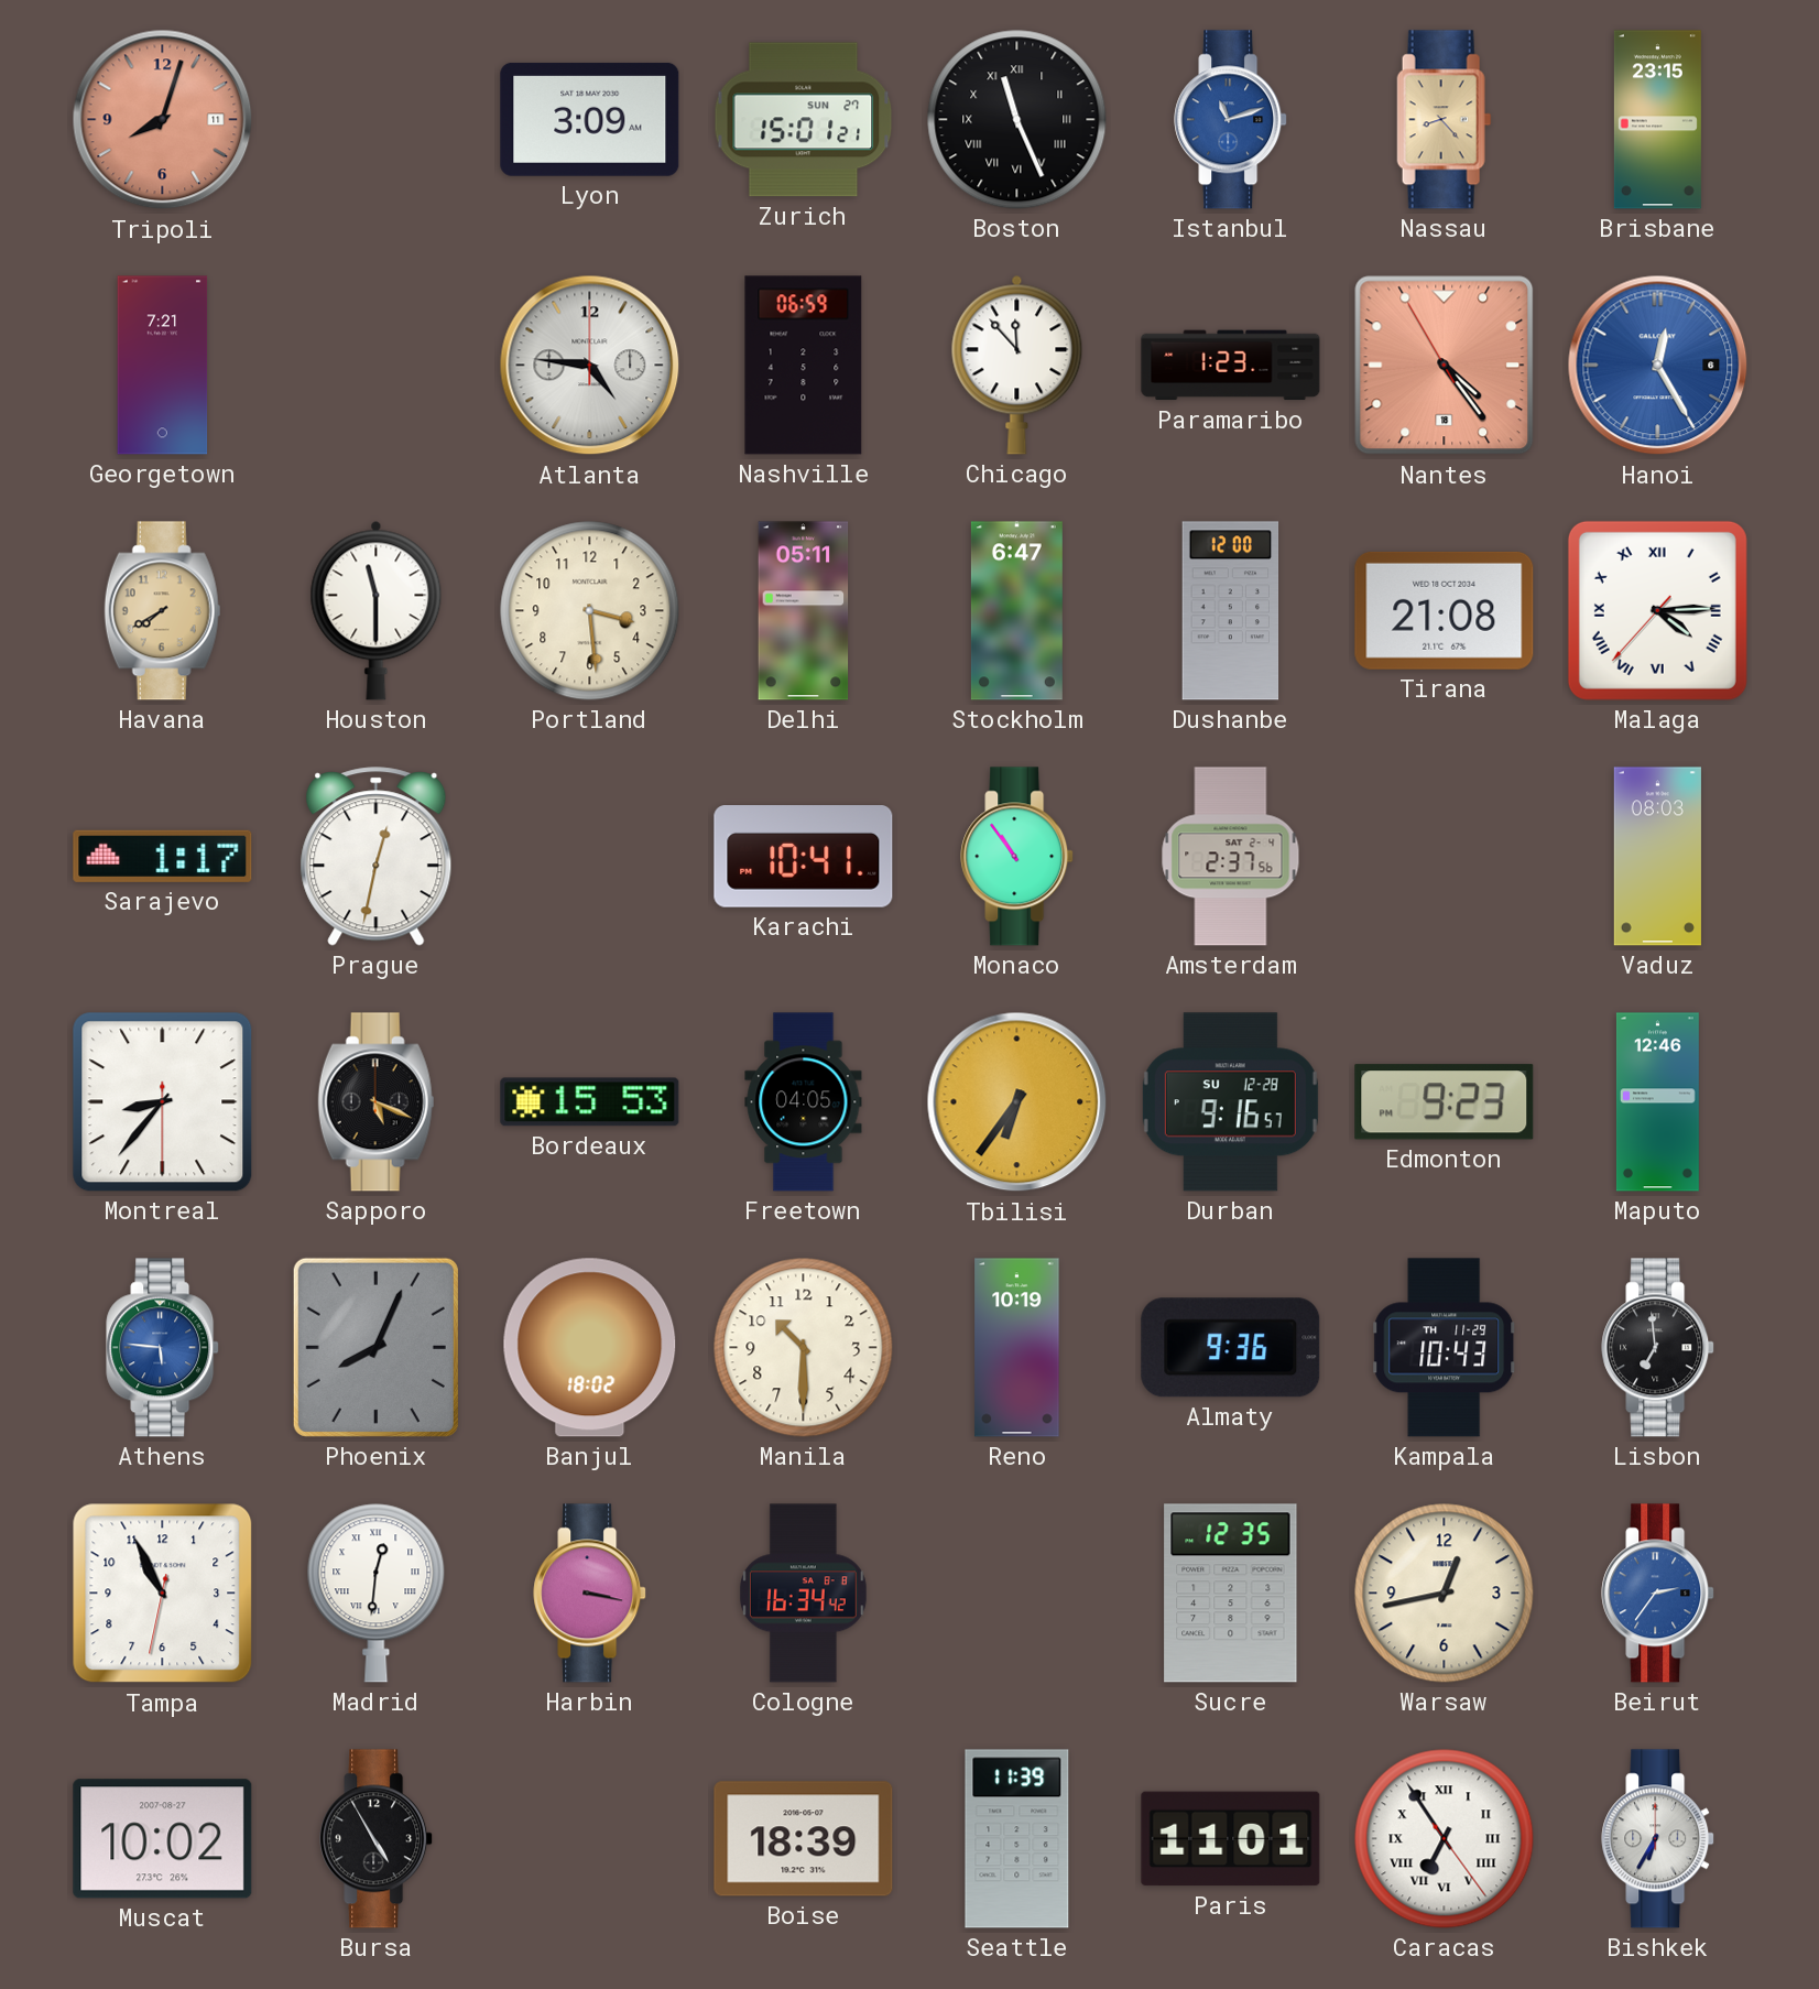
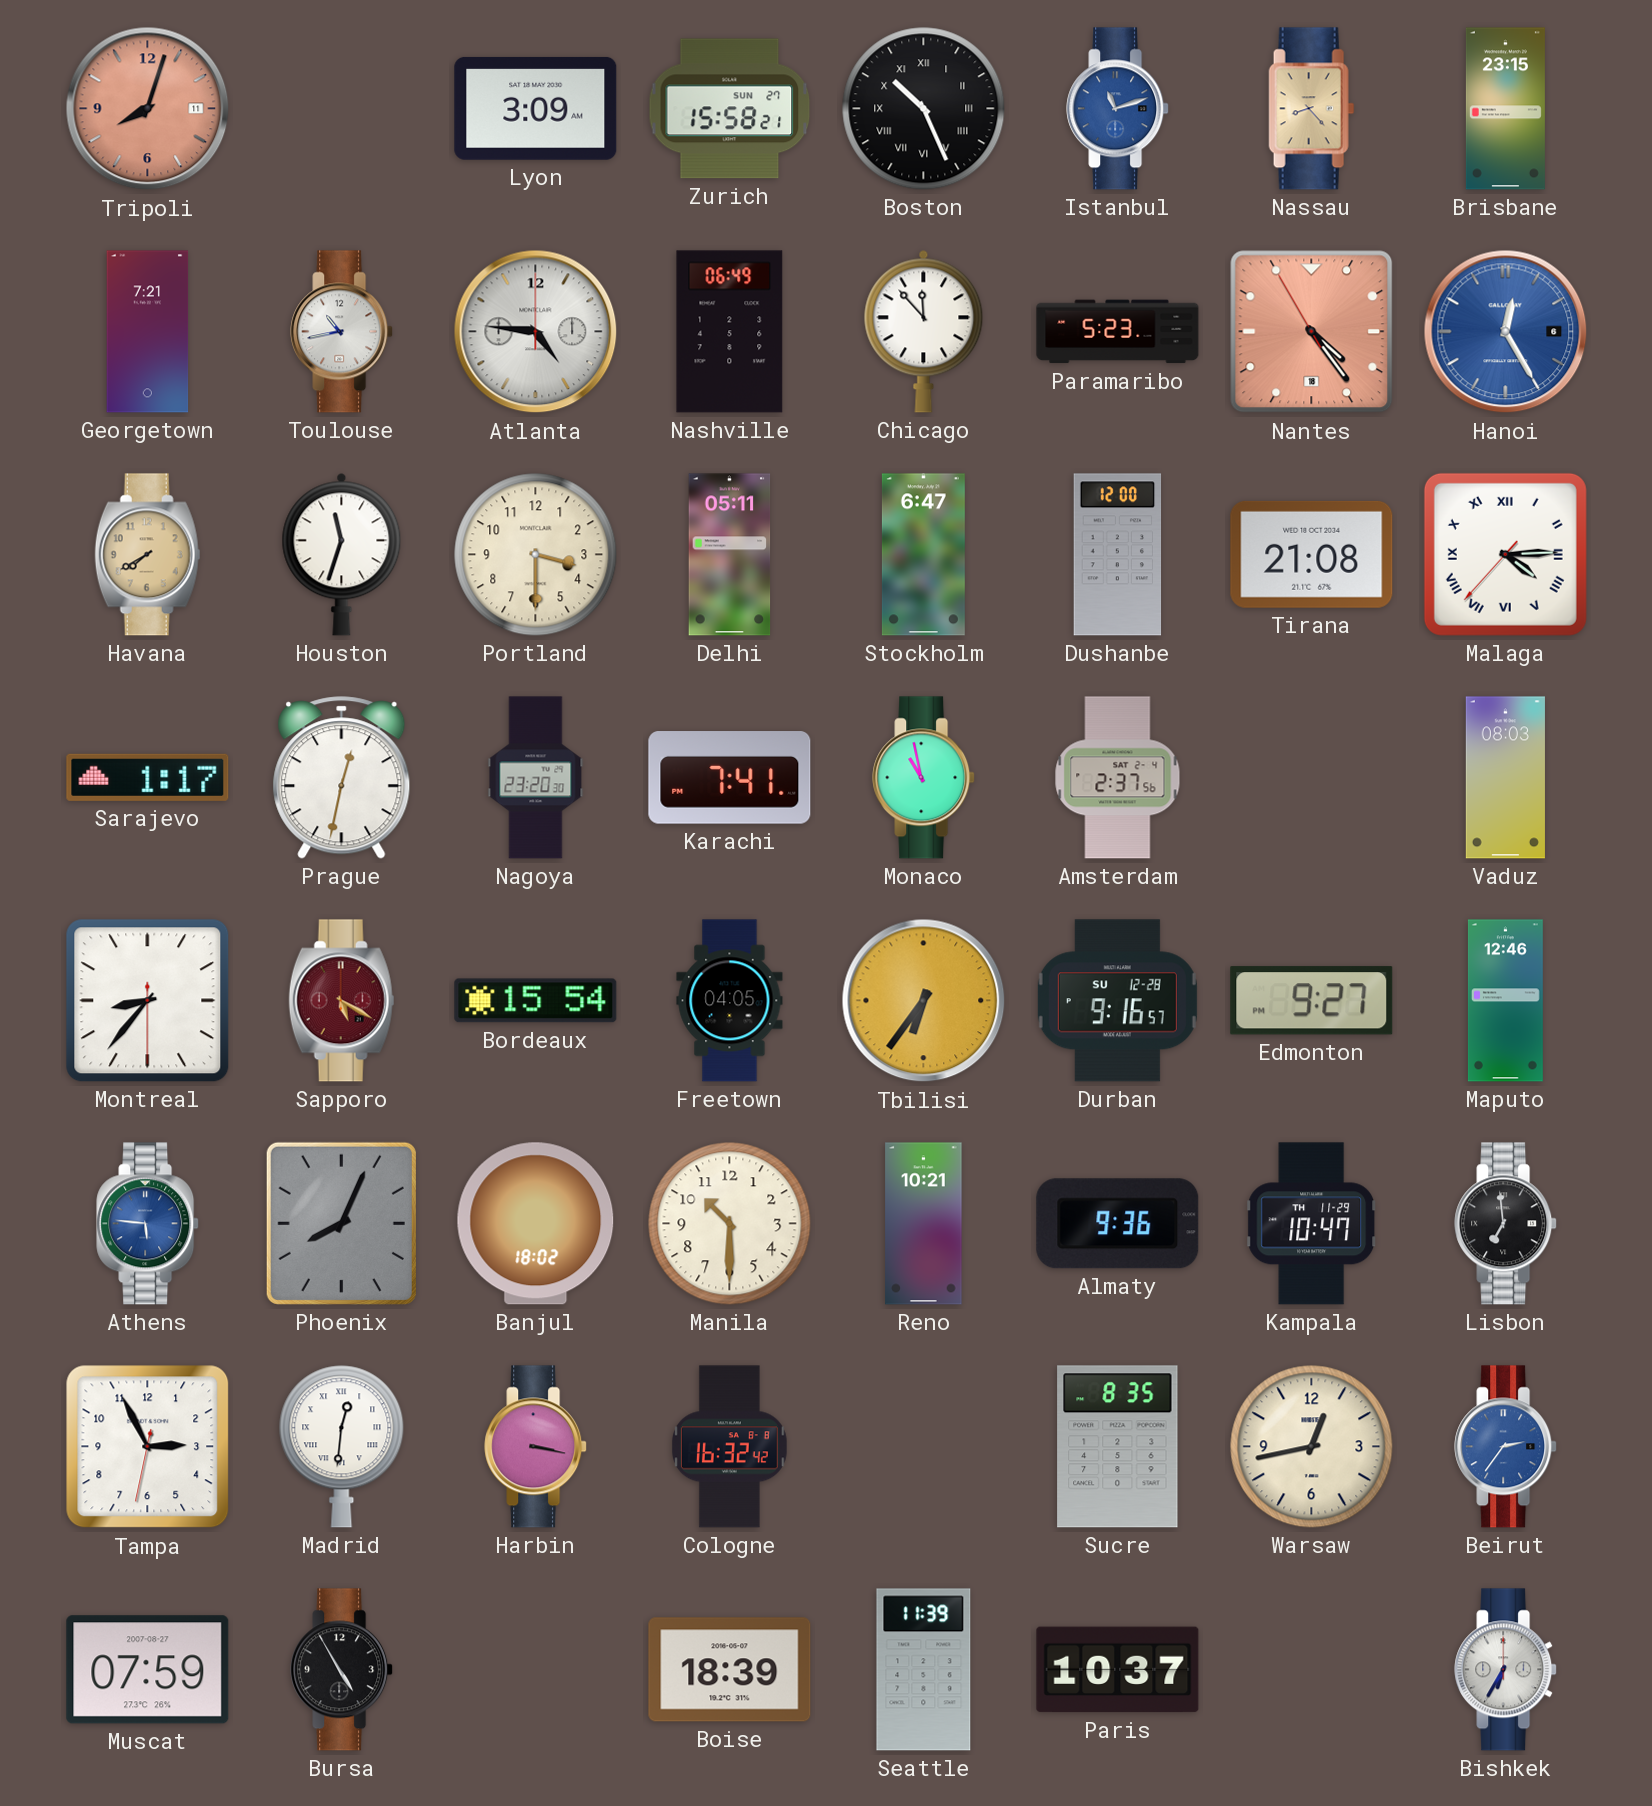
Zurich: 15:01 -> 15:58
Boston: 11:26 -> 10:26
Toulouse: none -> 10:43
Nashville: 06:59 -> 06:49
Paramaribo: 1:23 -> 5:23
Houston: 11:30 -> 11:33
Portland: 3:29 -> 3:30
Nagoya: none -> 23:20
Karachi: 10:41 -> 7:41
Monaco: 10:54 -> 10:58
Sapporo: 5:19 -> 5:20
Sapporo dial: black -> burgundy
Bordeaux: 15:53 -> 15:54
Edmonton: 9:23 -> 9:27
Reno: 10:19 -> 10:21
Kampala: 10:43 -> 10:47
Tampa: 10:55 -> 2:55
Cologne: 16:34 -> 16:32
Sucre: 12:35 -> 8:35
Muscat: 10:02 -> 07:59
Paris: 11:01 -> 10:37
Caracas: 6:54 -> none
